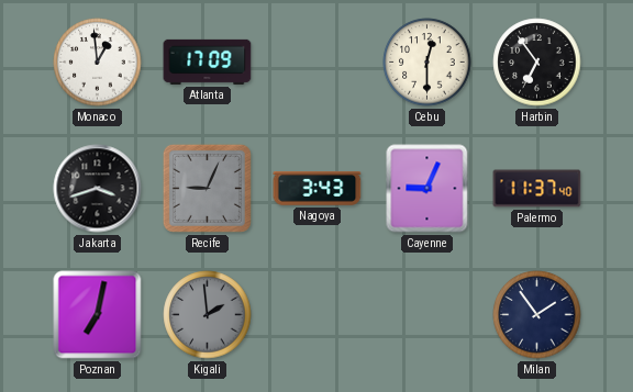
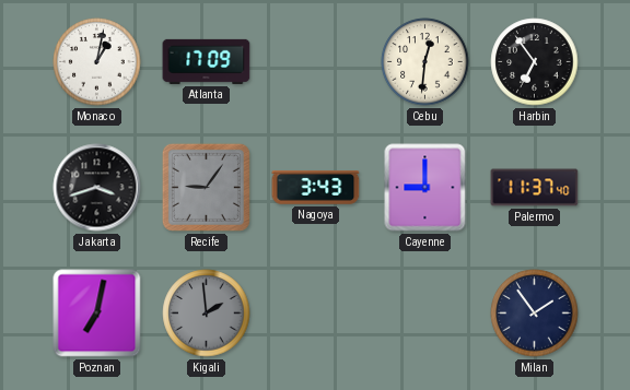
Monaco: 12:59 -> 1:02
Cebu: 12:30 -> 12:31
Recife: 9:04 -> 9:06
Cayenne: 9:04 -> 9:00
